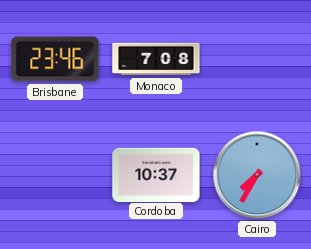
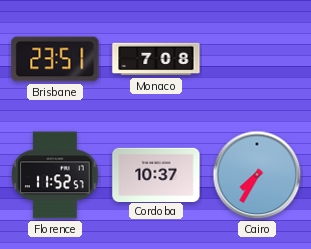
Brisbane: 23:46 -> 23:51
Florence: none -> 11:52
